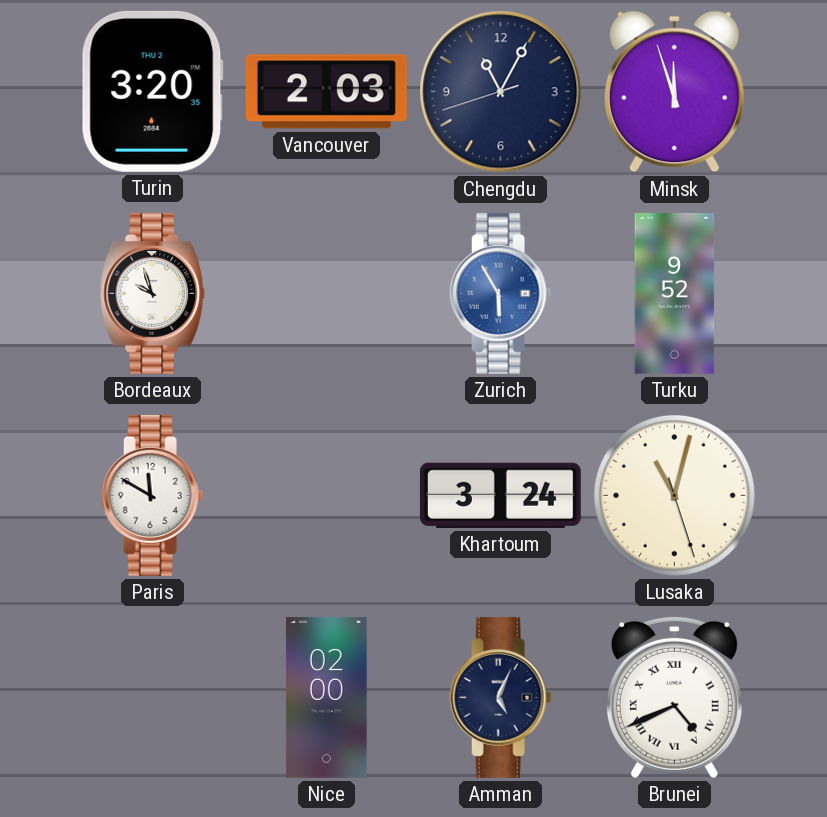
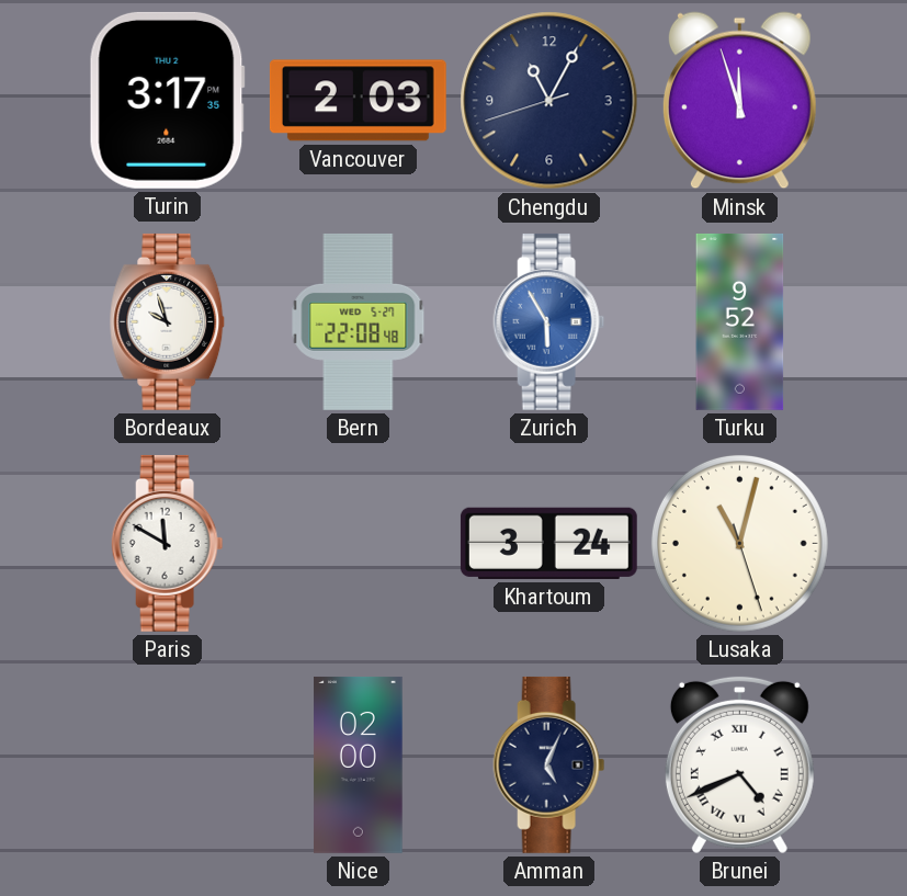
Turin: 3:20 -> 3:17
Bern: none -> 22:08
